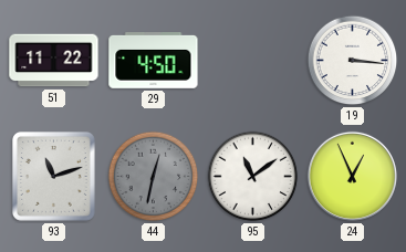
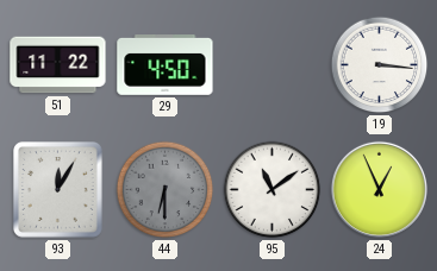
93: 11:12 -> 12:05
44: 12:32 -> 6:30
